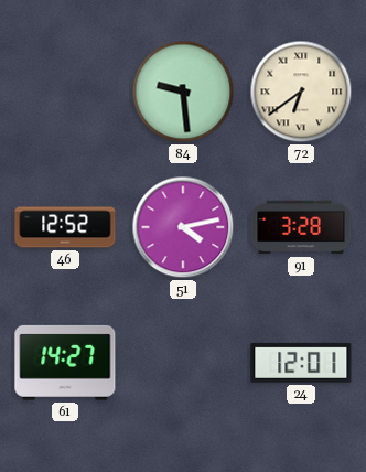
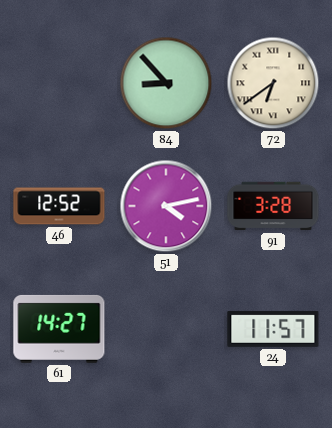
84: 9:29 -> 8:53
24: 12:01 -> 11:57
